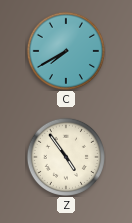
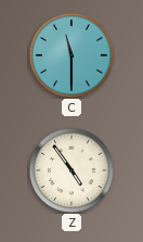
C: 7:40 -> 11:30
